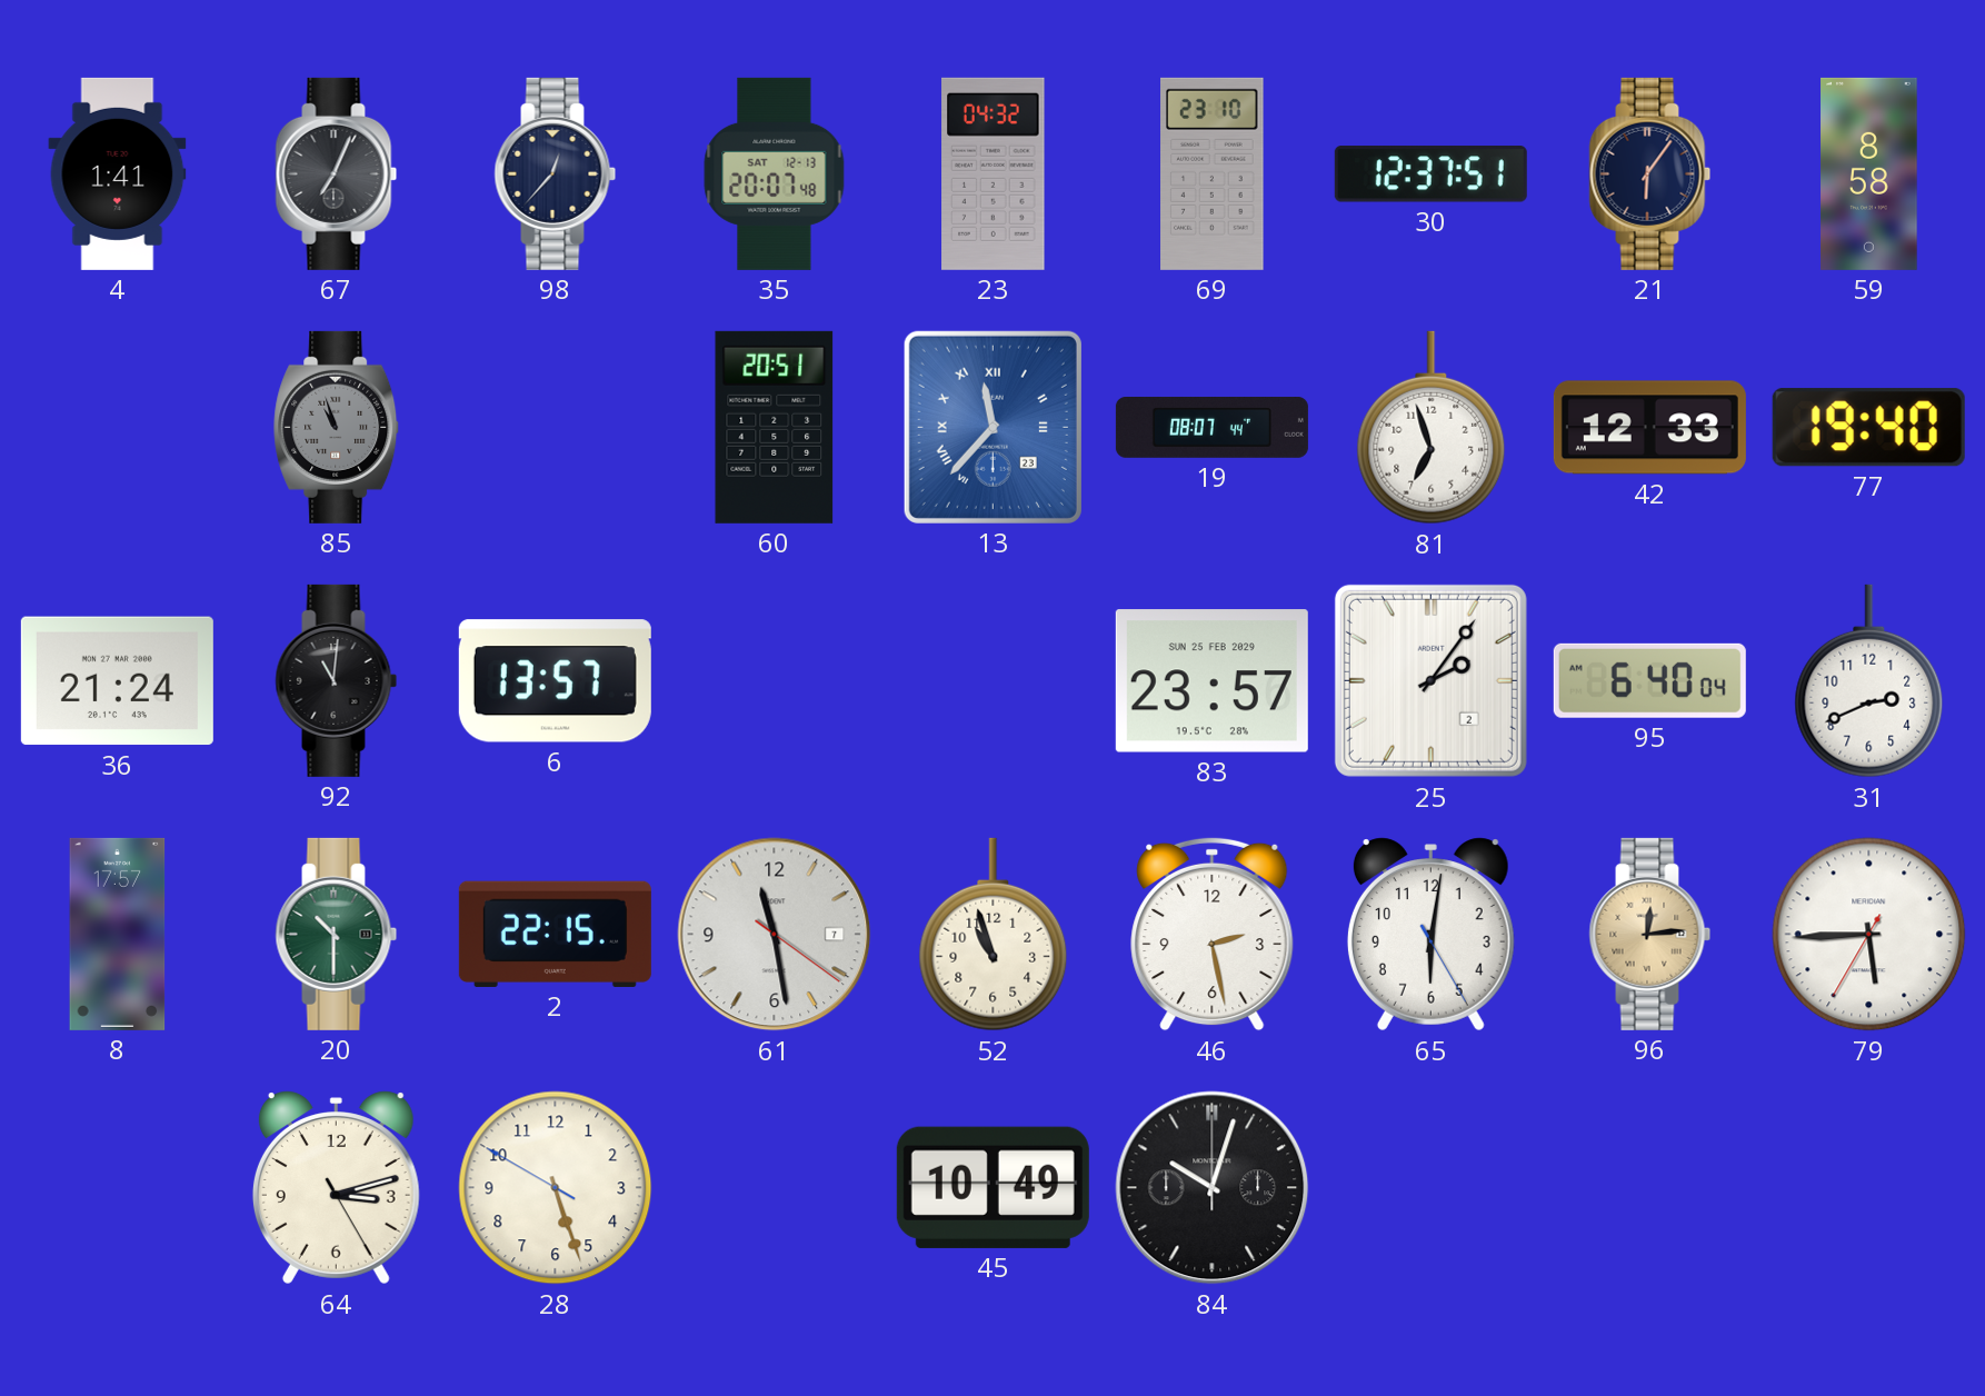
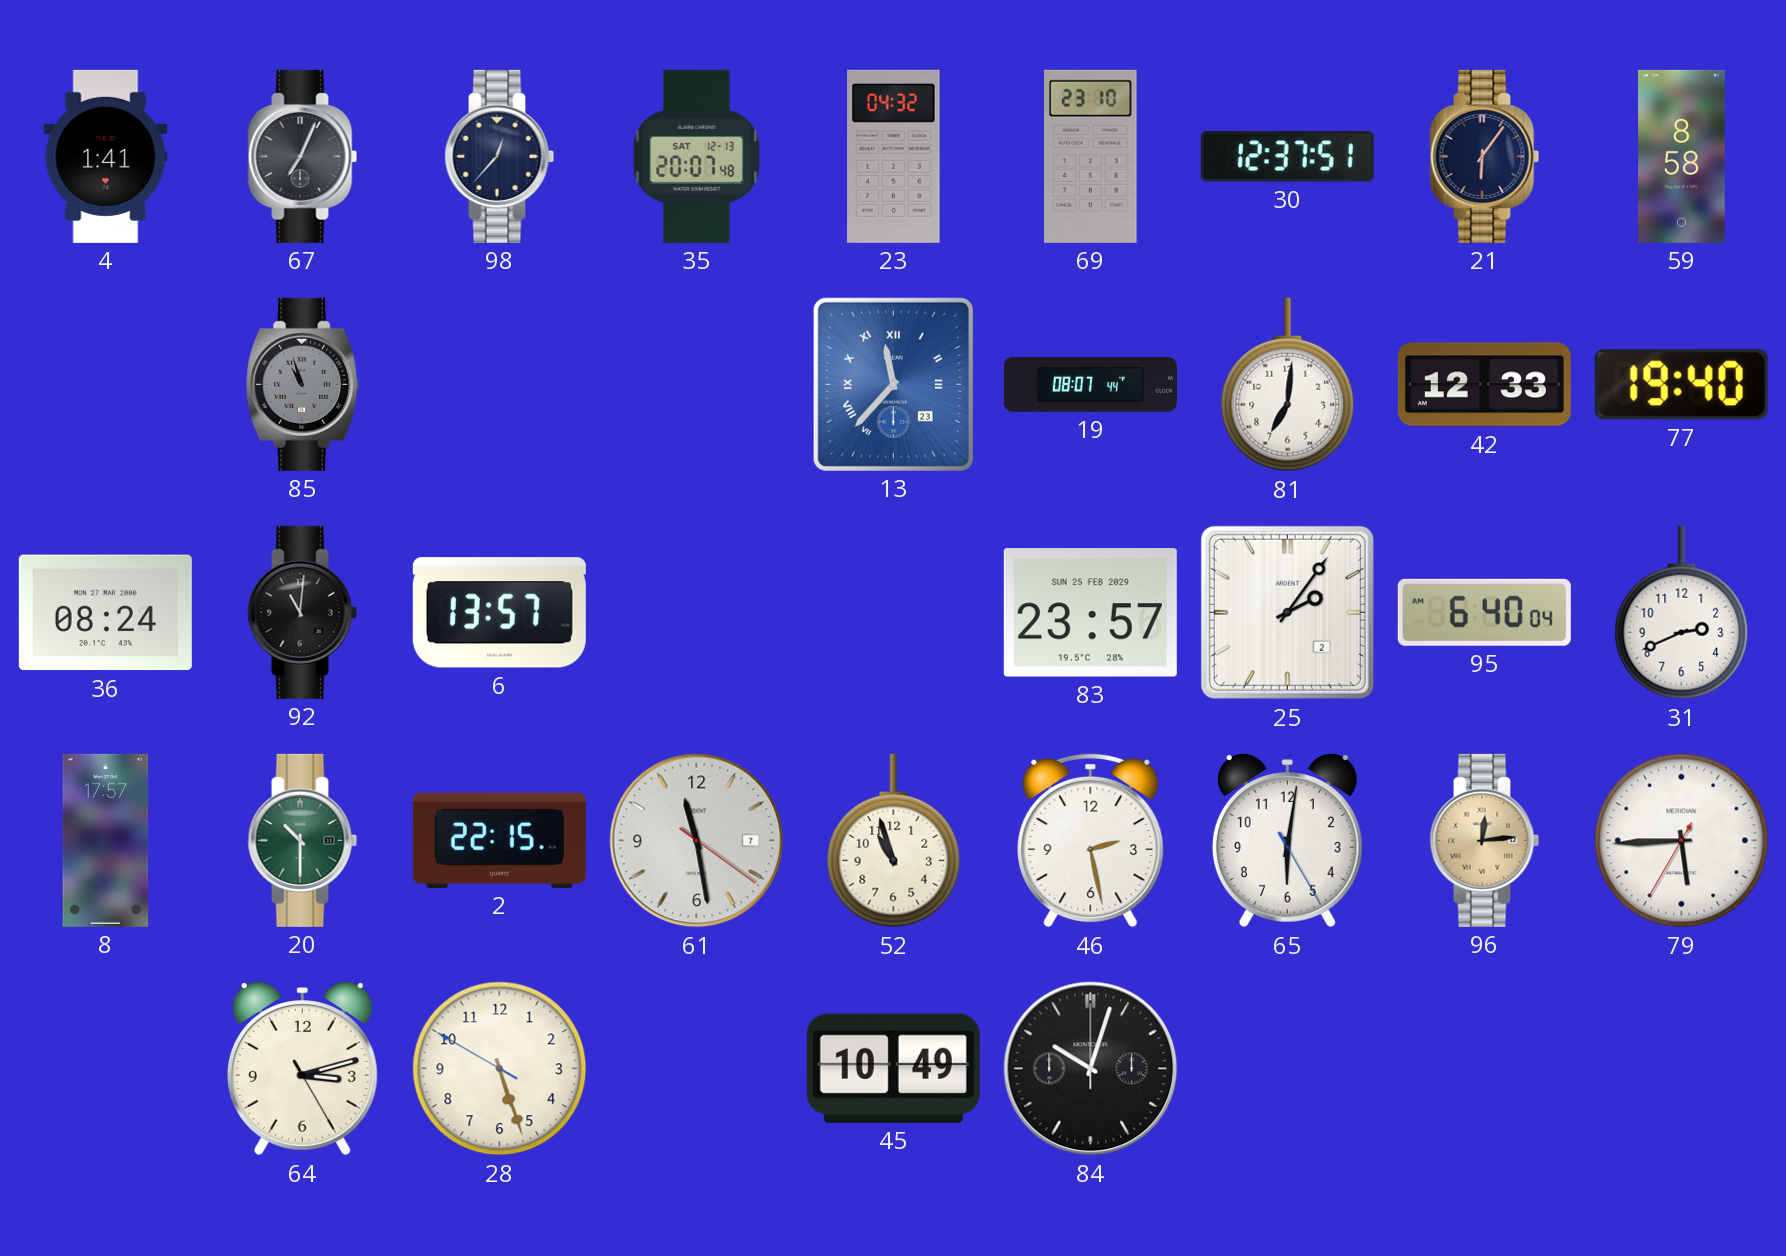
60: 20:51 -> none
81: 6:57 -> 7:01
36: 21:24 -> 08:24
